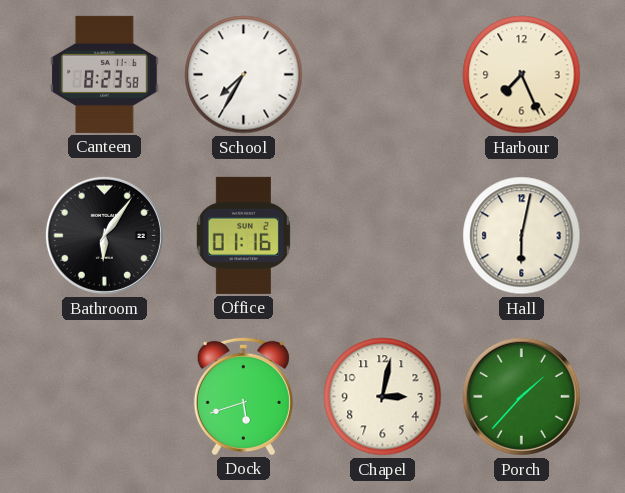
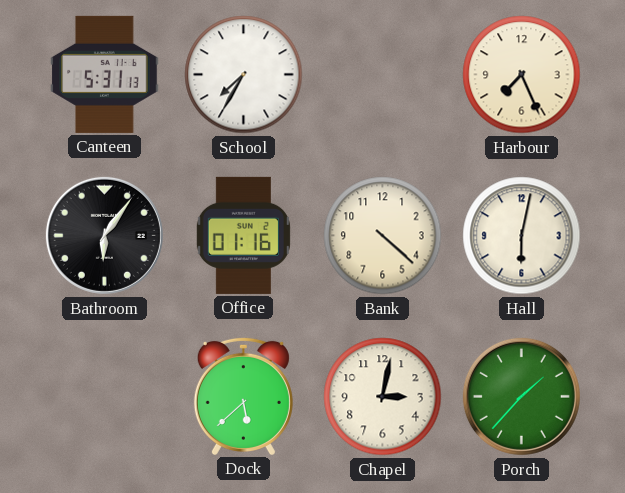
Canteen: 8:23 -> 5:31
Bank: none -> 4:22
Dock: 5:42 -> 5:38
